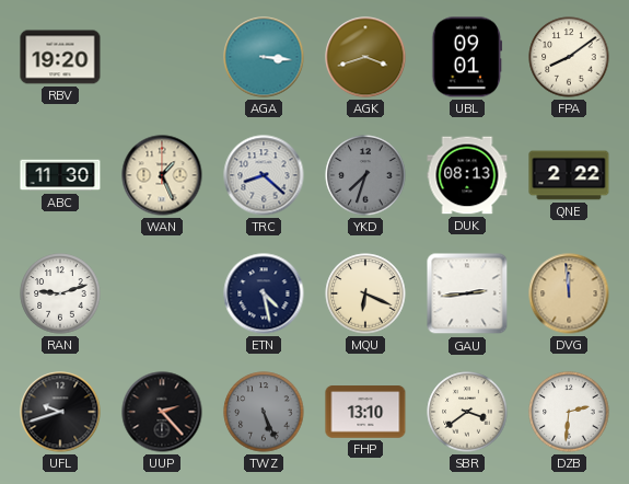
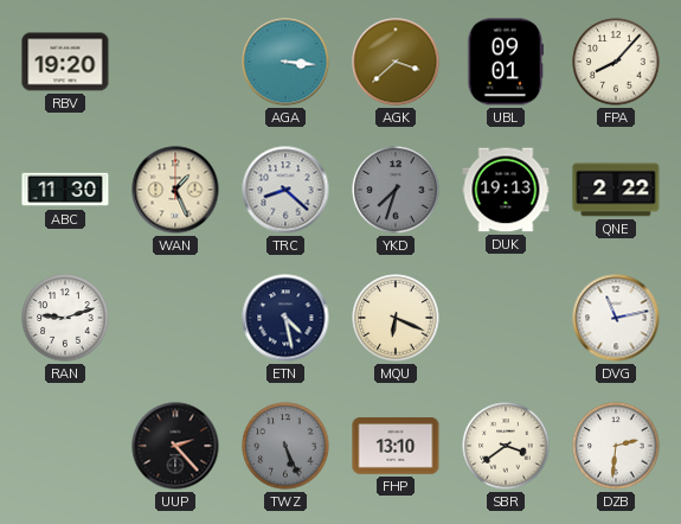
AGK: 3:42 -> 3:38
FPA: 8:09 -> 8:07
DUK: 08:13 -> 19:13
GAU: 2:44 -> none
DVG: 11:59 -> 11:13
DVG dial: champagne -> white
UFL: 9:42 -> none
